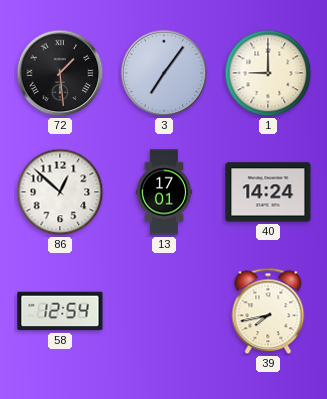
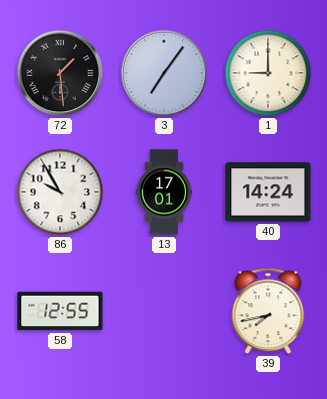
86: 12:52 -> 9:55
58: 12:54 -> 12:55
